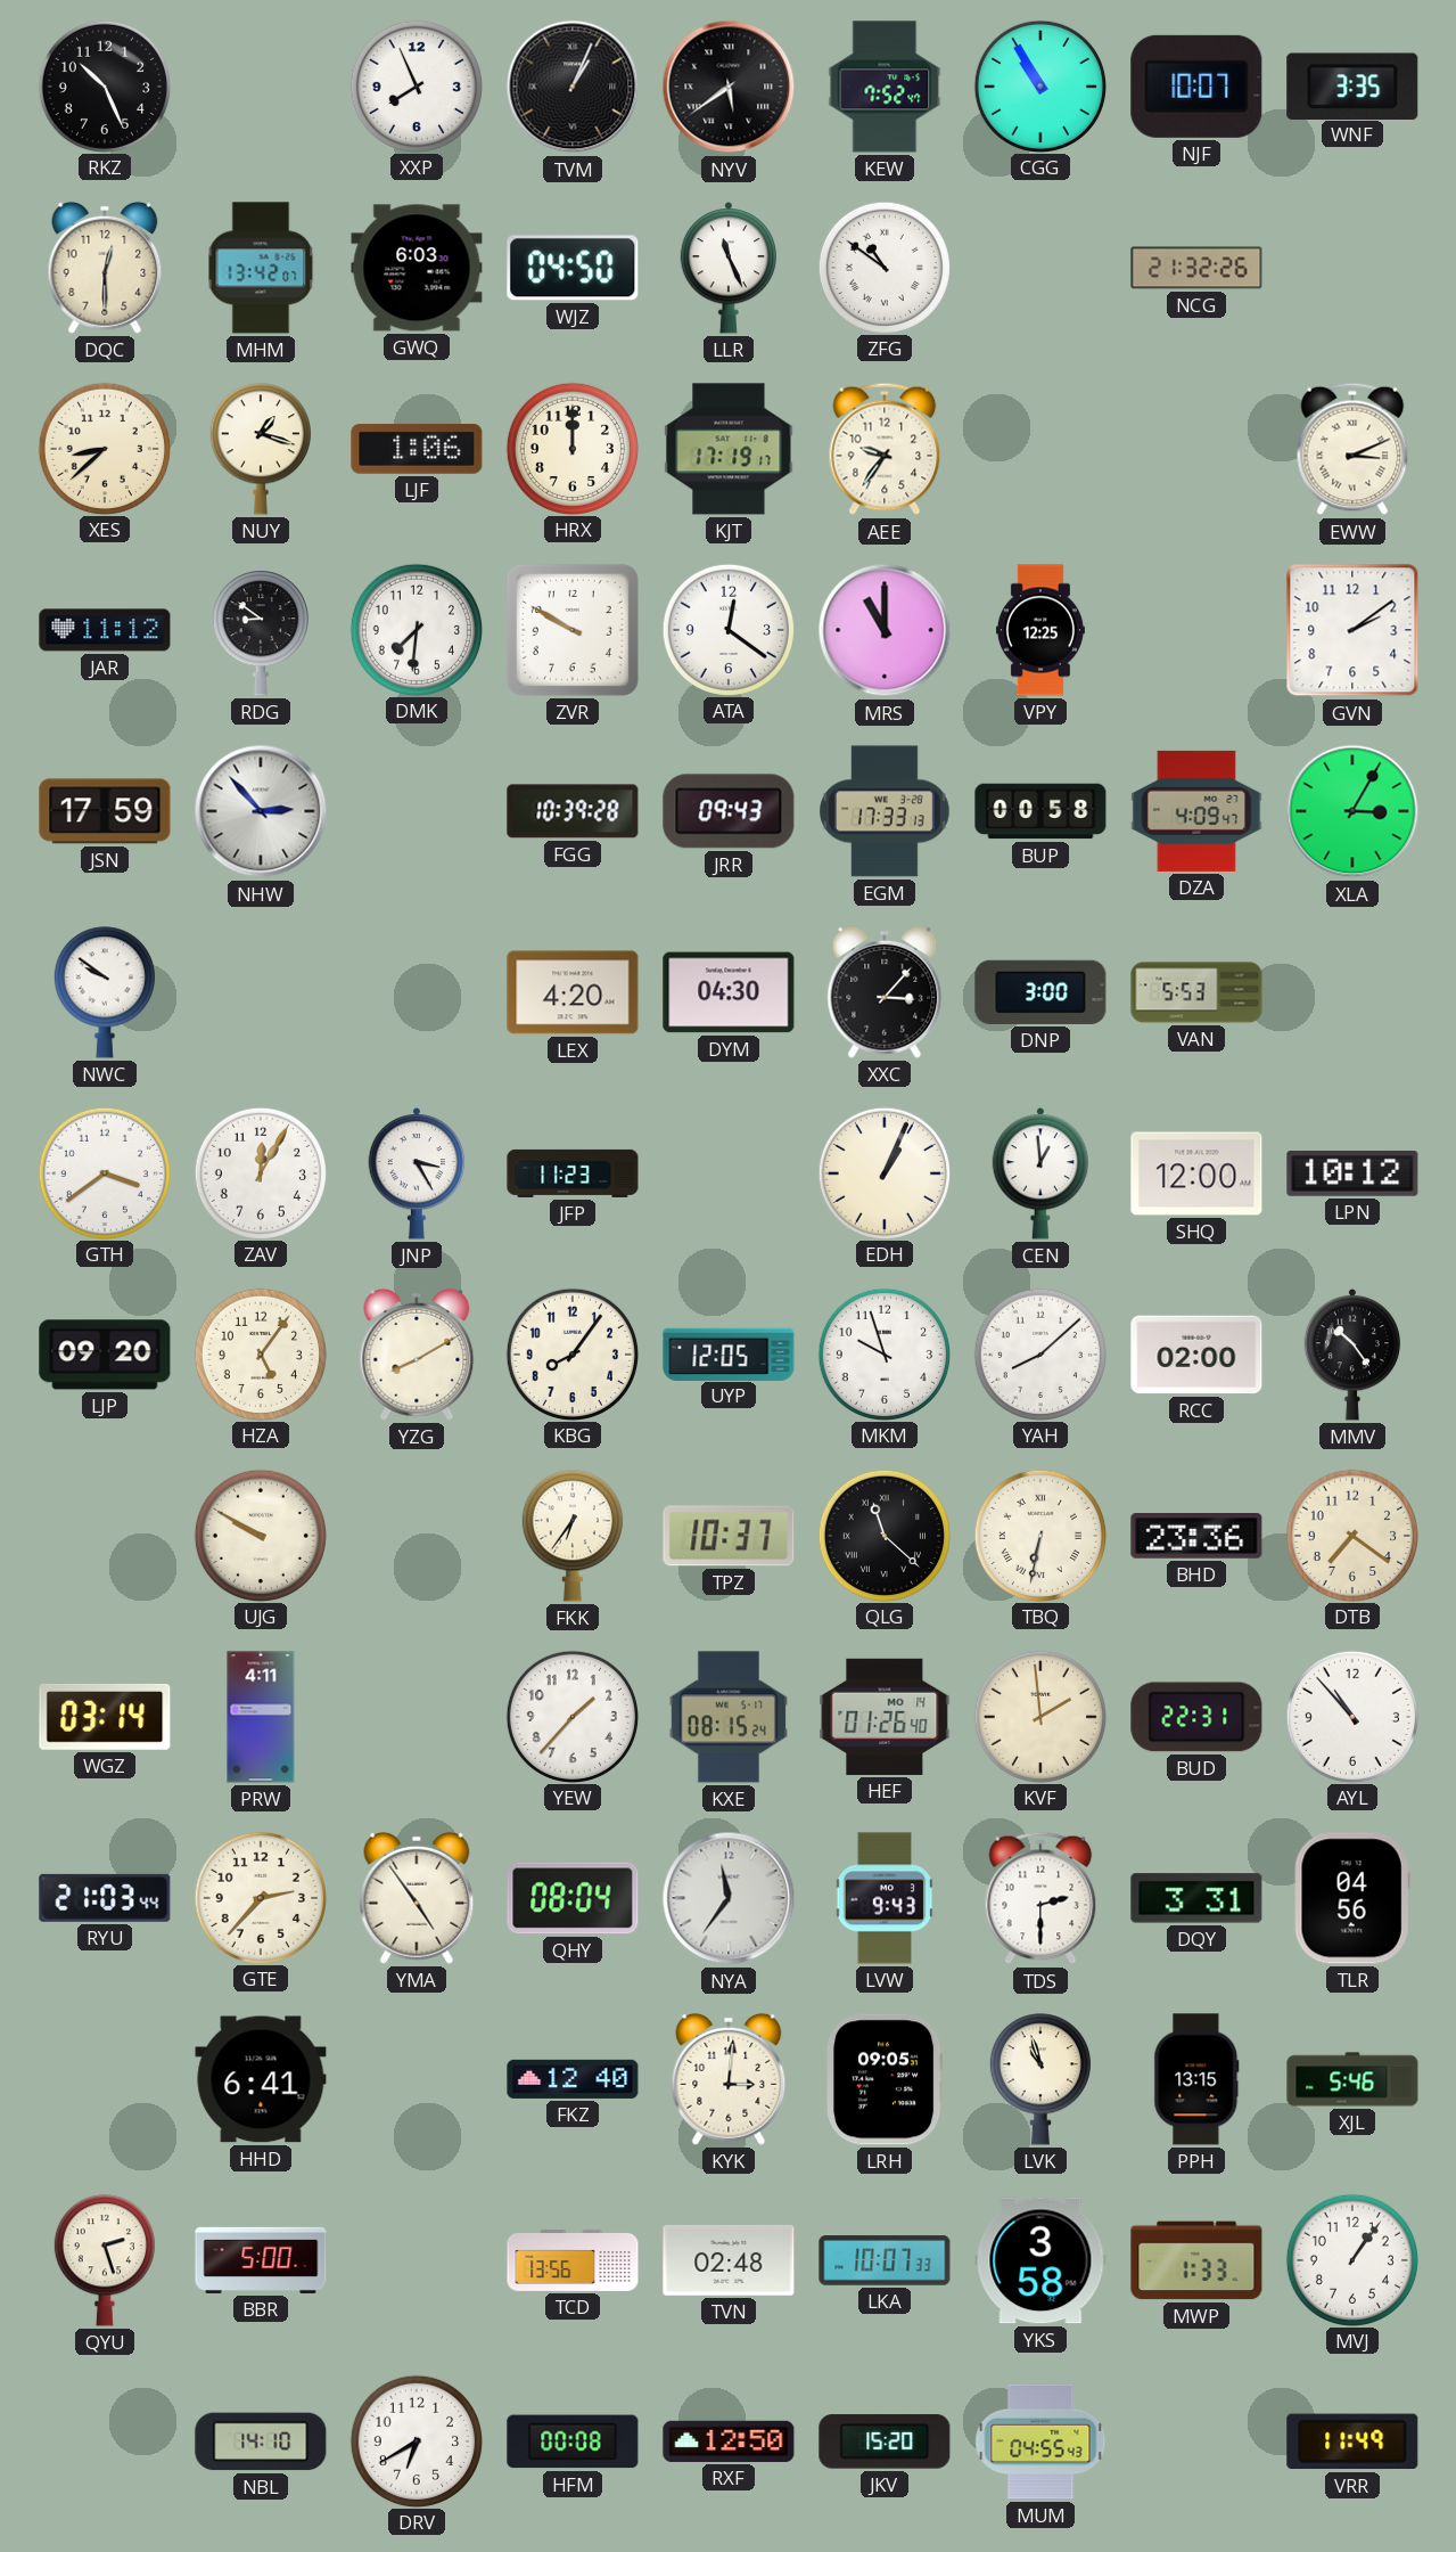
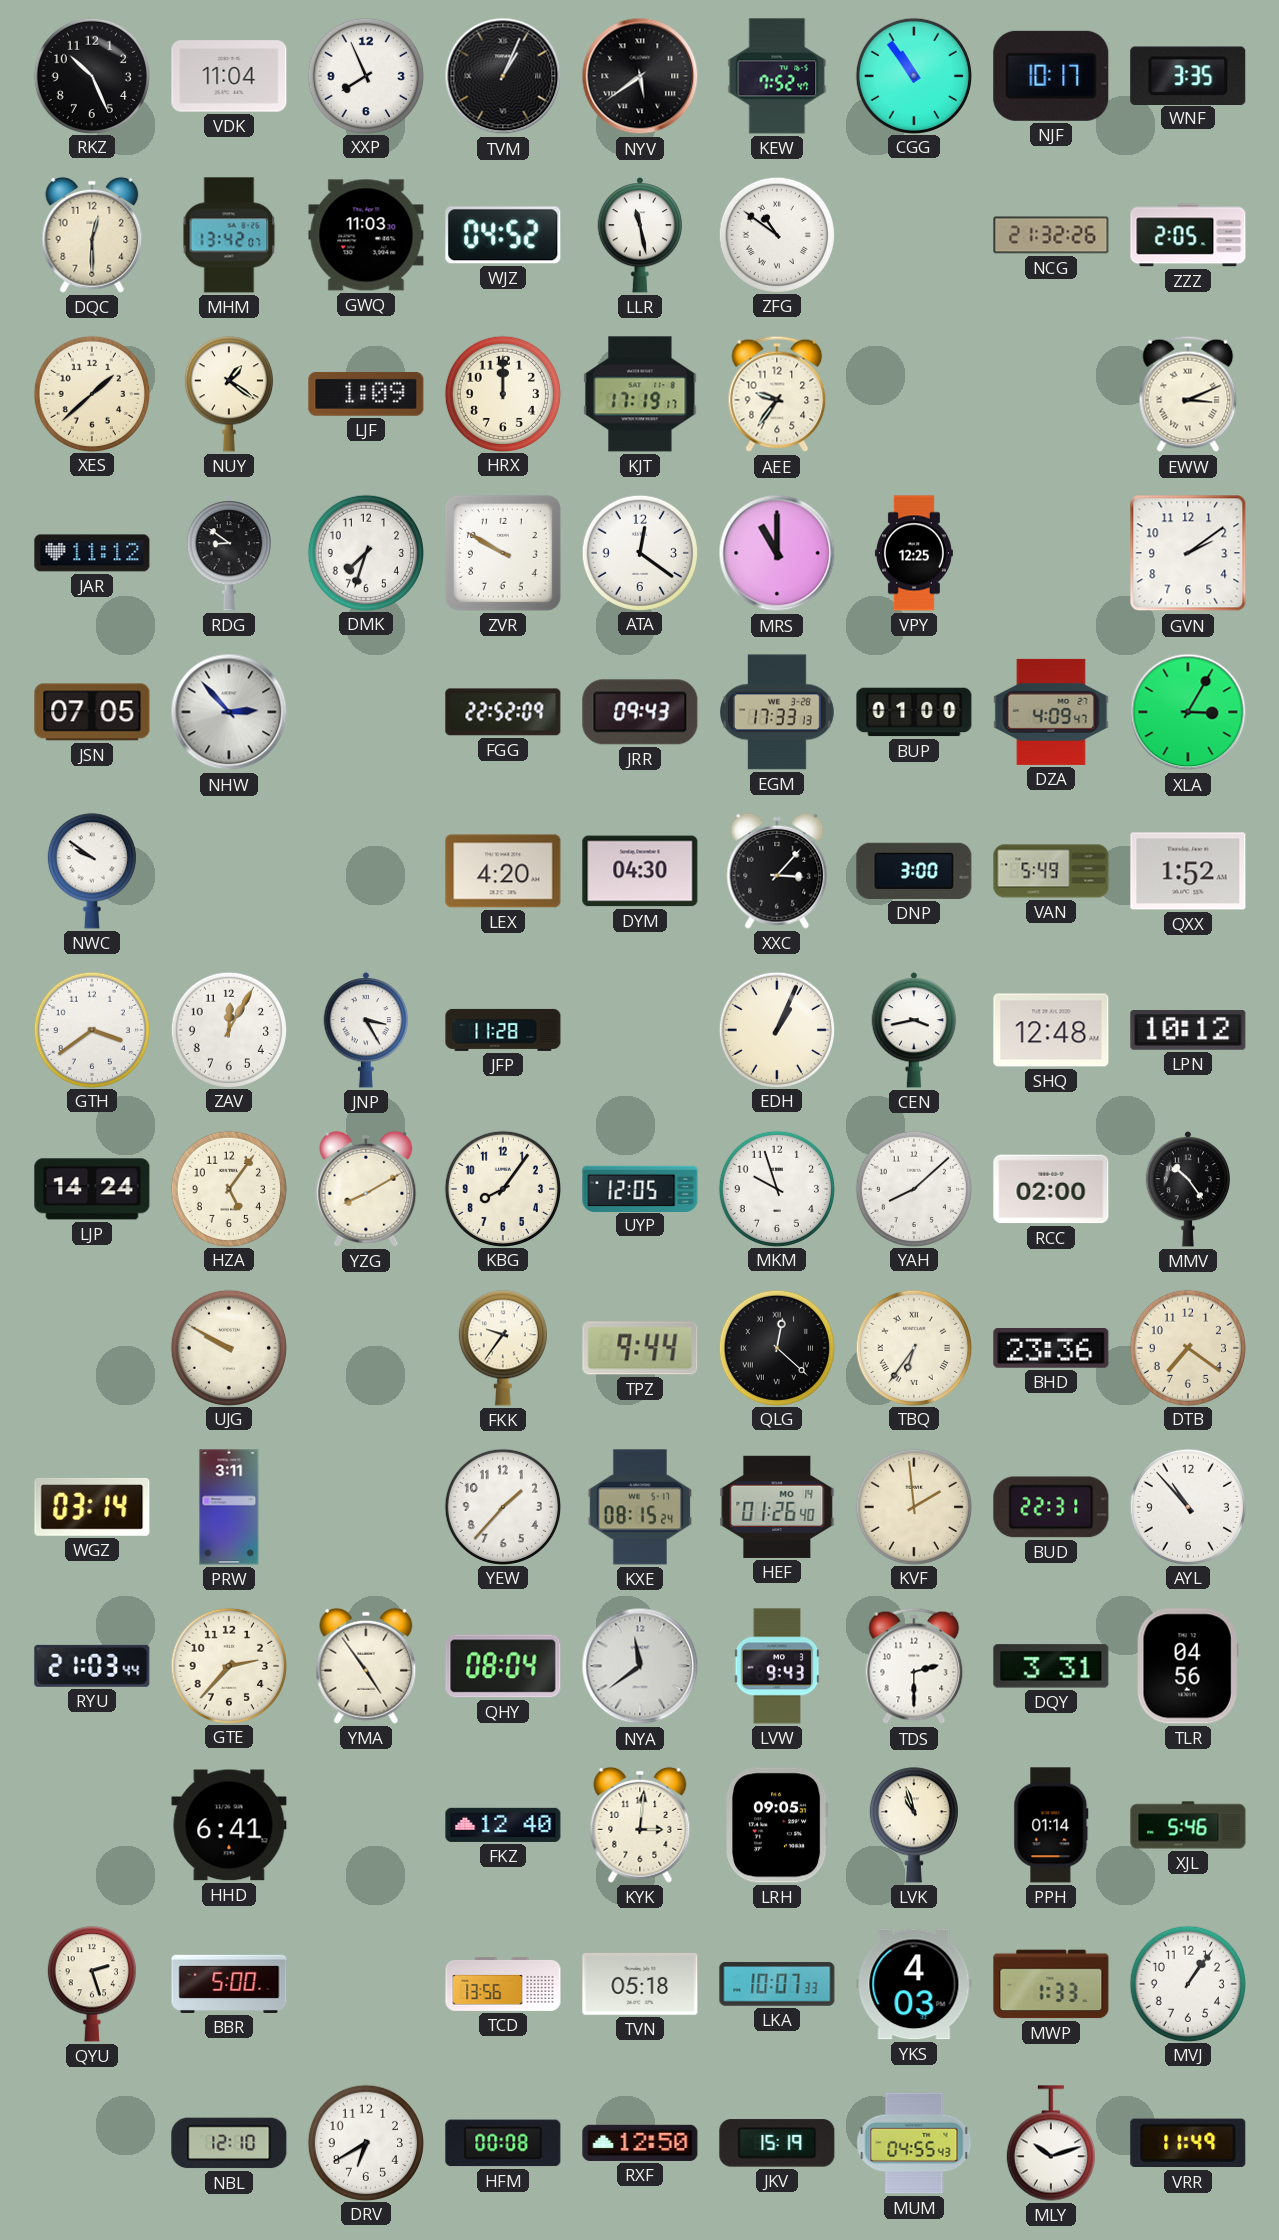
VDK: none -> 11:04
CGG: 10:55 -> 10:54
NJF: 10:07 -> 10:17
GWQ: 6:03 -> 11:03
WJZ: 04:50 -> 04:52
LLR: 11:26 -> 11:28
ZZZ: none -> 2:05
XES: 8:38 -> 1:38
NUY: 1:18 -> 1:21
LJF: 1:06 -> 1:09
DMK: 7:31 -> 7:33
JSN: 17:59 -> 07:05
FGG: 10:39 -> 22:52
BUP: 00:58 -> 01:00
VAN: 5:53 -> 5:49
QXX: none -> 1:52
JFP: 11:23 -> 11:28
CEN: 12:59 -> 3:43
SHQ: 12:00 -> 12:48
LJP: 09:20 -> 14:24
FKK: 6:36 -> 9:36
TPZ: 10:37 -> 9:44
QLG: 11:22 -> 12:22
TBQ: 6:32 -> 6:36
PRW: 4:11 -> 3:11
NYA: 11:36 -> 11:39
PPH: 13:15 -> 01:14
TVN: 02:48 -> 05:18
YKS: 3:58 -> 4:03
NBL: 14:10 -> 12:10
JKV: 15:20 -> 15:19
MLY: none -> 10:12
